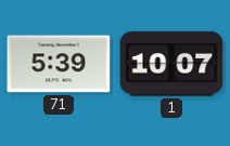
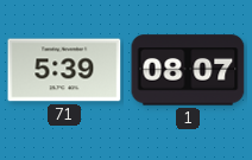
1: 10:07 -> 08:07
